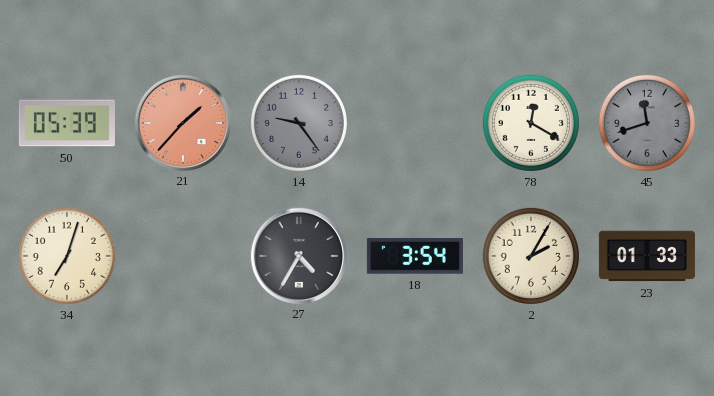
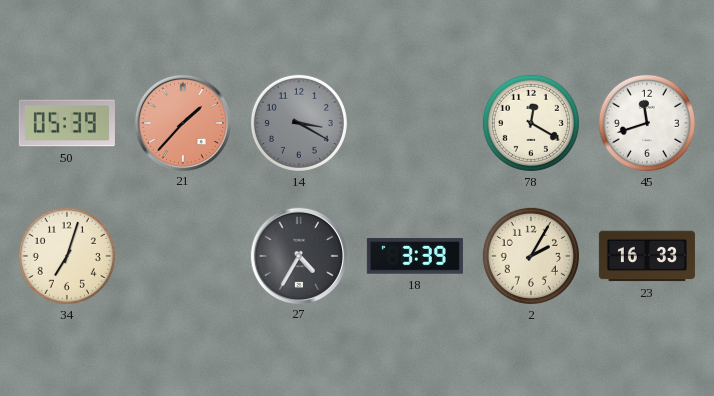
14: 9:24 -> 3:20
45 dial: grey -> white
18: 3:54 -> 3:39
23: 01:33 -> 16:33
